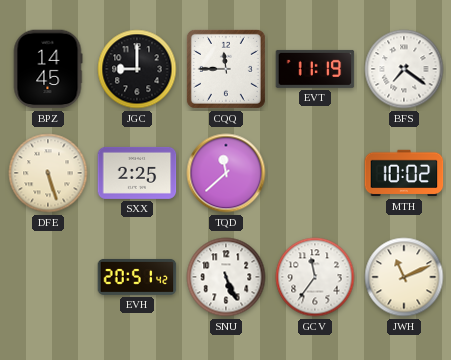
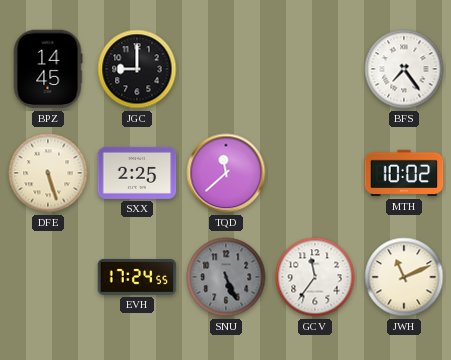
CQQ: 11:45 -> none
EVT: 11:19 -> none
BFS: 7:21 -> 7:24
EVH: 20:51 -> 17:24
SNU dial: white -> grey
